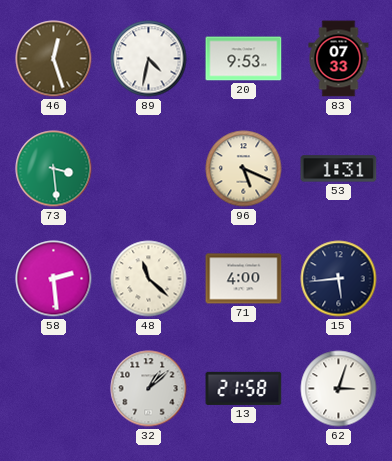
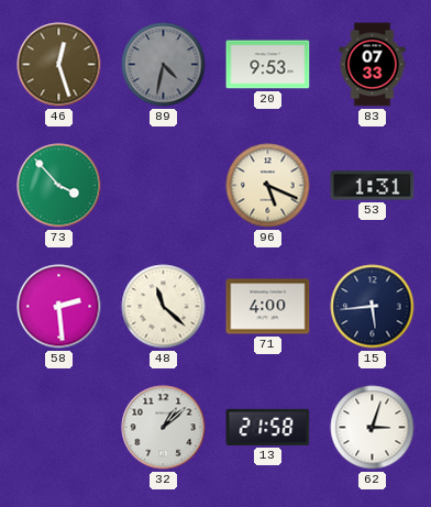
89 dial: white -> grey
73: 3:29 -> 3:53
